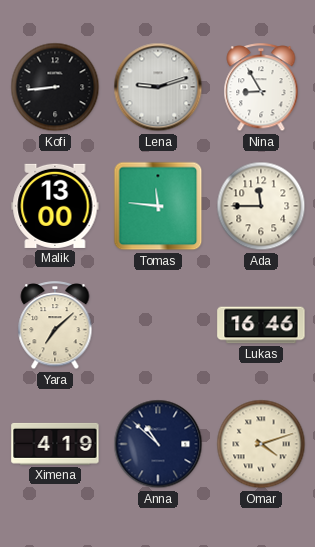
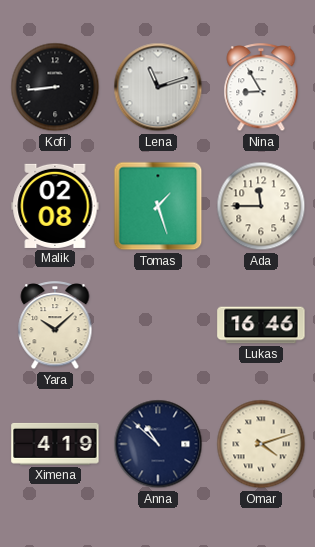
Lena: 9:12 -> 11:12
Malik: 13:00 -> 02:08
Tomas: 11:46 -> 1:27
Yara: 7:08 -> 10:08
